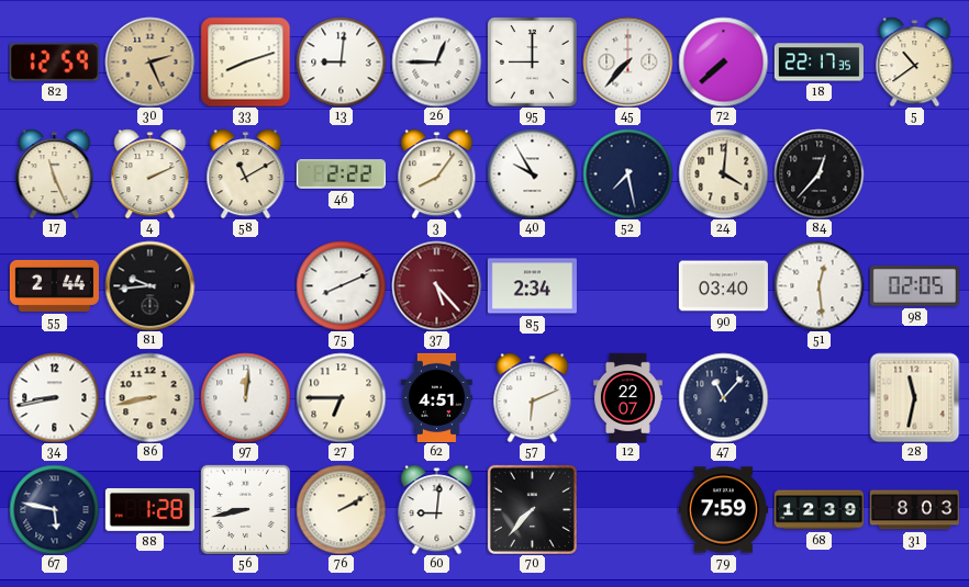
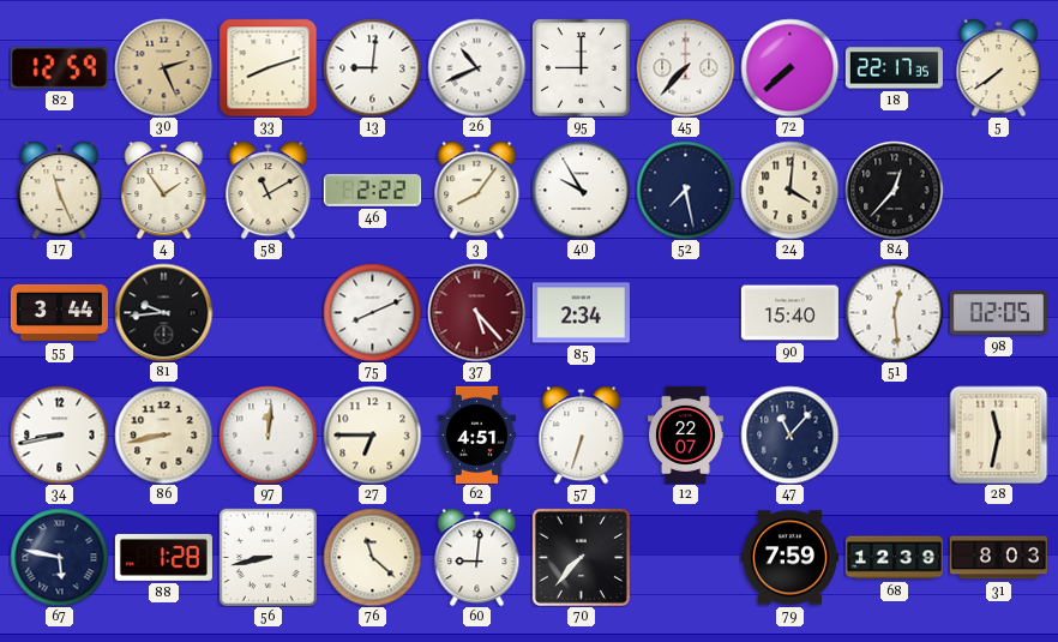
26: 12:45 -> 10:41
5: 10:39 -> 7:39
4: 2:11 -> 1:54
55: 2:44 -> 3:44
90: 03:40 -> 15:40
57: 6:11 -> 6:33
76: 2:10 -> 11:22
